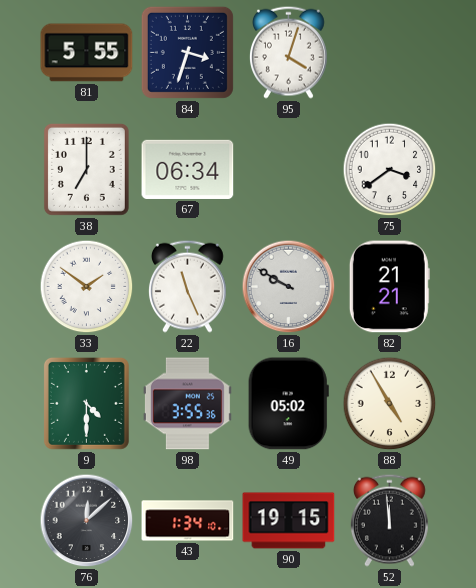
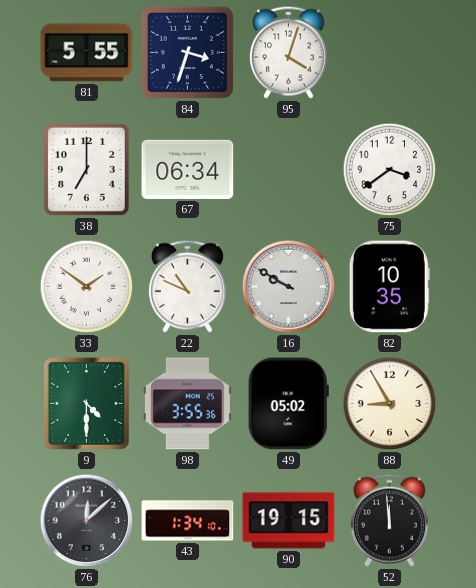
22: 11:26 -> 10:49
82: 21:21 -> 10:35
88: 4:55 -> 8:55
